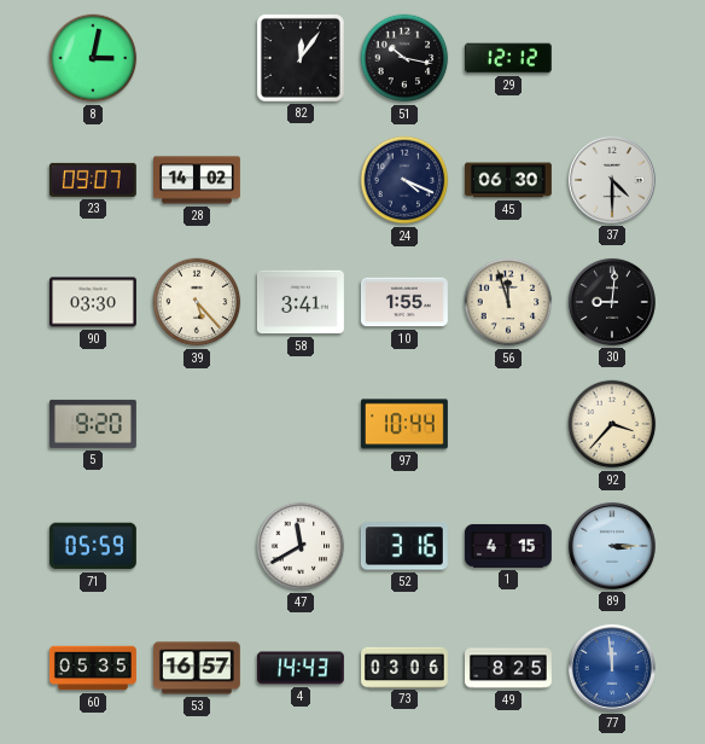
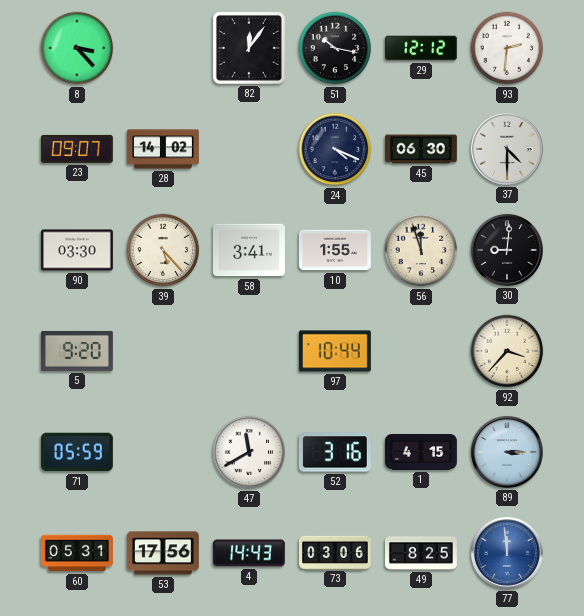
8: 3:02 -> 3:23
93: none -> 2:31
60: 05:35 -> 05:31
53: 16:57 -> 17:56
